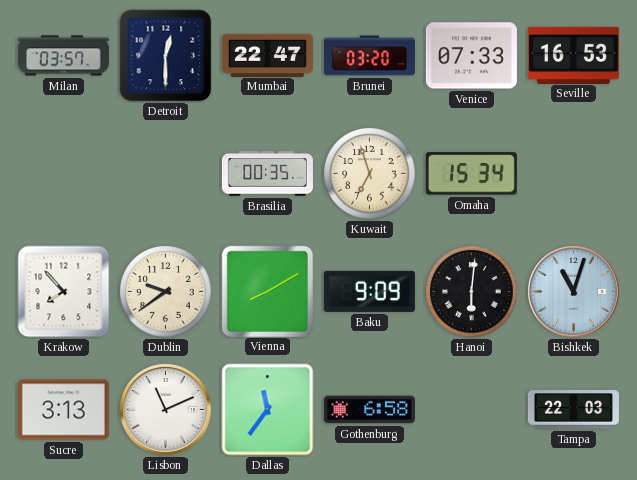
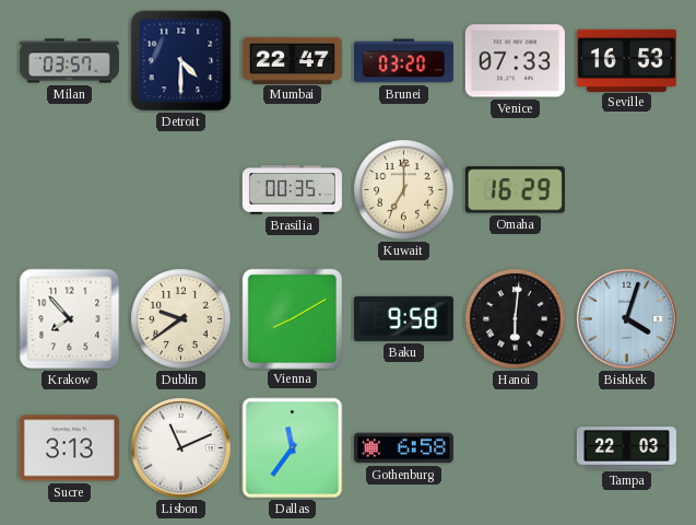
Detroit: 12:30 -> 4:30
Kuwait: 6:57 -> 7:00
Omaha: 15:34 -> 16:29
Baku: 9:09 -> 9:58
Bishkek: 11:03 -> 4:03
